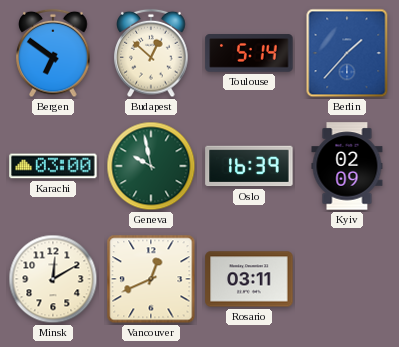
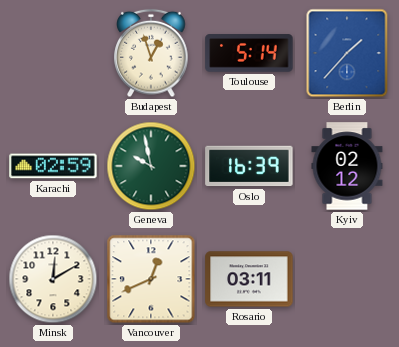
Bergen: 6:51 -> none
Budapest: 12:52 -> 12:57
Karachi: 03:00 -> 02:59
Kyiv: 02:09 -> 02:12
